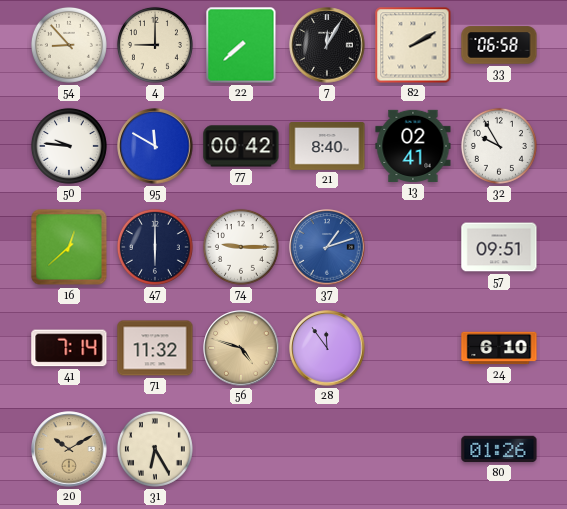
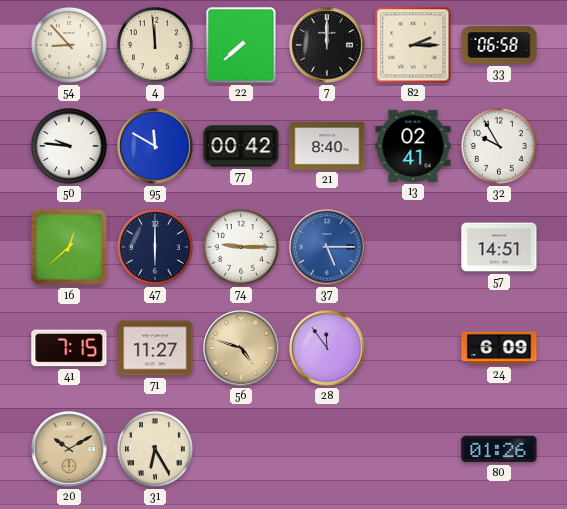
4: 9:00 -> 11:59
7: 12:05 -> 12:00
82: 2:10 -> 2:15
37: 1:12 -> 5:15
57: 09:51 -> 14:51
41: 7:14 -> 7:15
71: 11:32 -> 11:27
24: 6:10 -> 6:09
